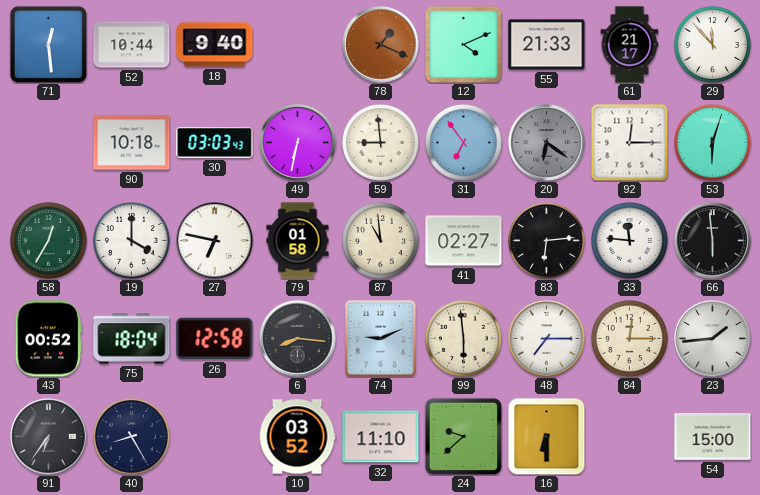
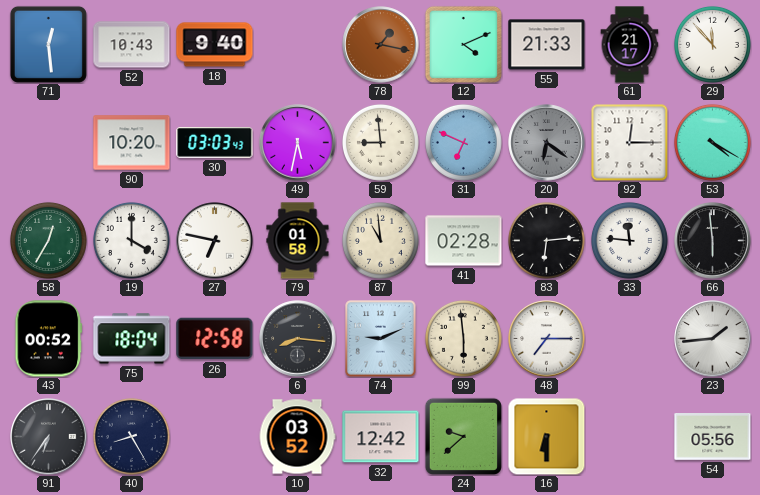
52: 10:44 -> 10:43
78: 1:19 -> 1:17
90: 10:18 -> 10:20
49: 6:32 -> 5:32
31: 6:54 -> 6:49
53: 6:03 -> 4:20
41: 02:27 -> 02:28
84: 12:15 -> none
32: 11:10 -> 12:42
54: 15:00 -> 05:56
